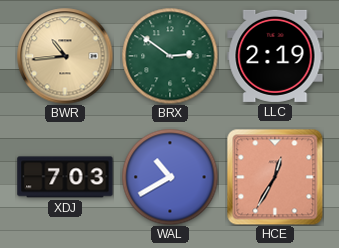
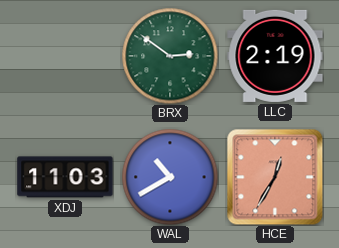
BWR: 10:44 -> none
XDJ: 7:03 -> 11:03
